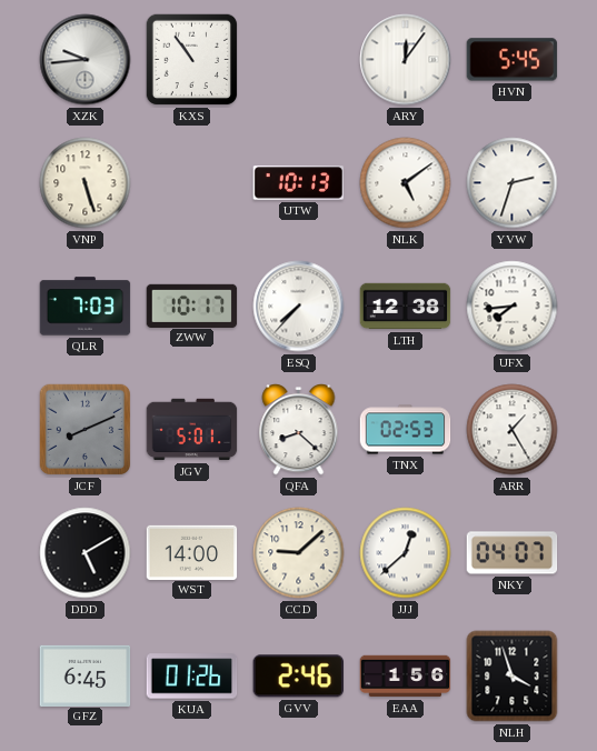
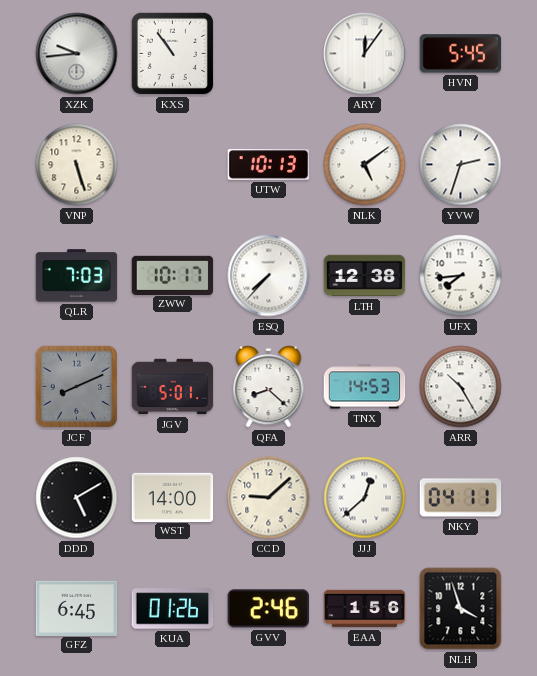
TNX: 02:53 -> 14:53
ARR: 1:25 -> 10:25
NKY: 04:07 -> 04:11
